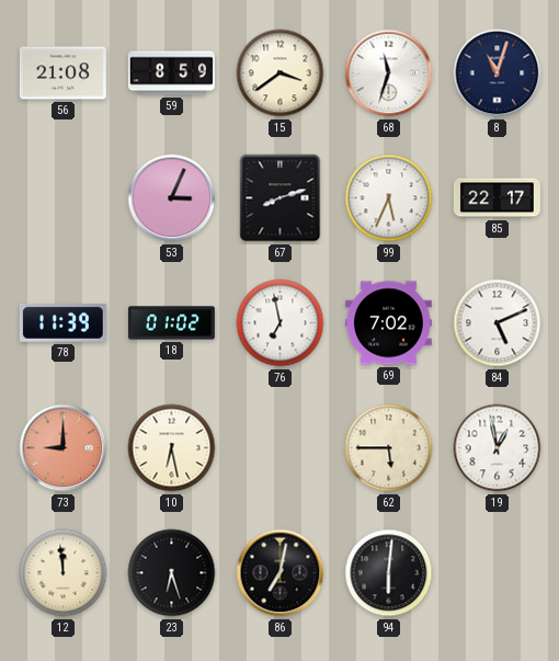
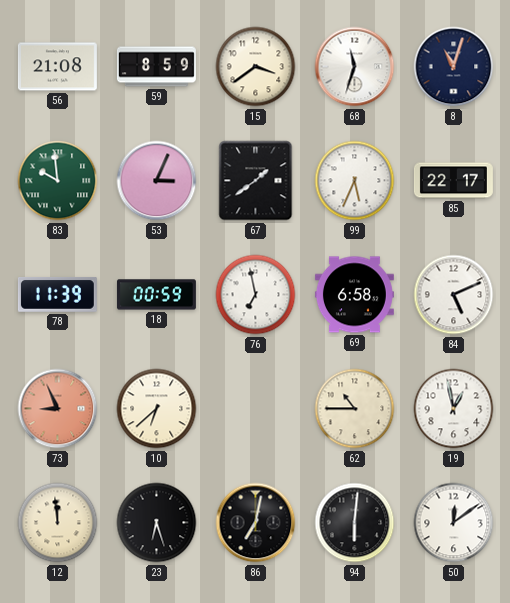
83: none -> 9:59
67: 8:12 -> 1:39
18: 01:02 -> 00:59
69: 7:02 -> 6:58
73: 9:00 -> 8:56
10: 6:28 -> 6:38
62: 5:45 -> 10:45
50: none -> 12:09
